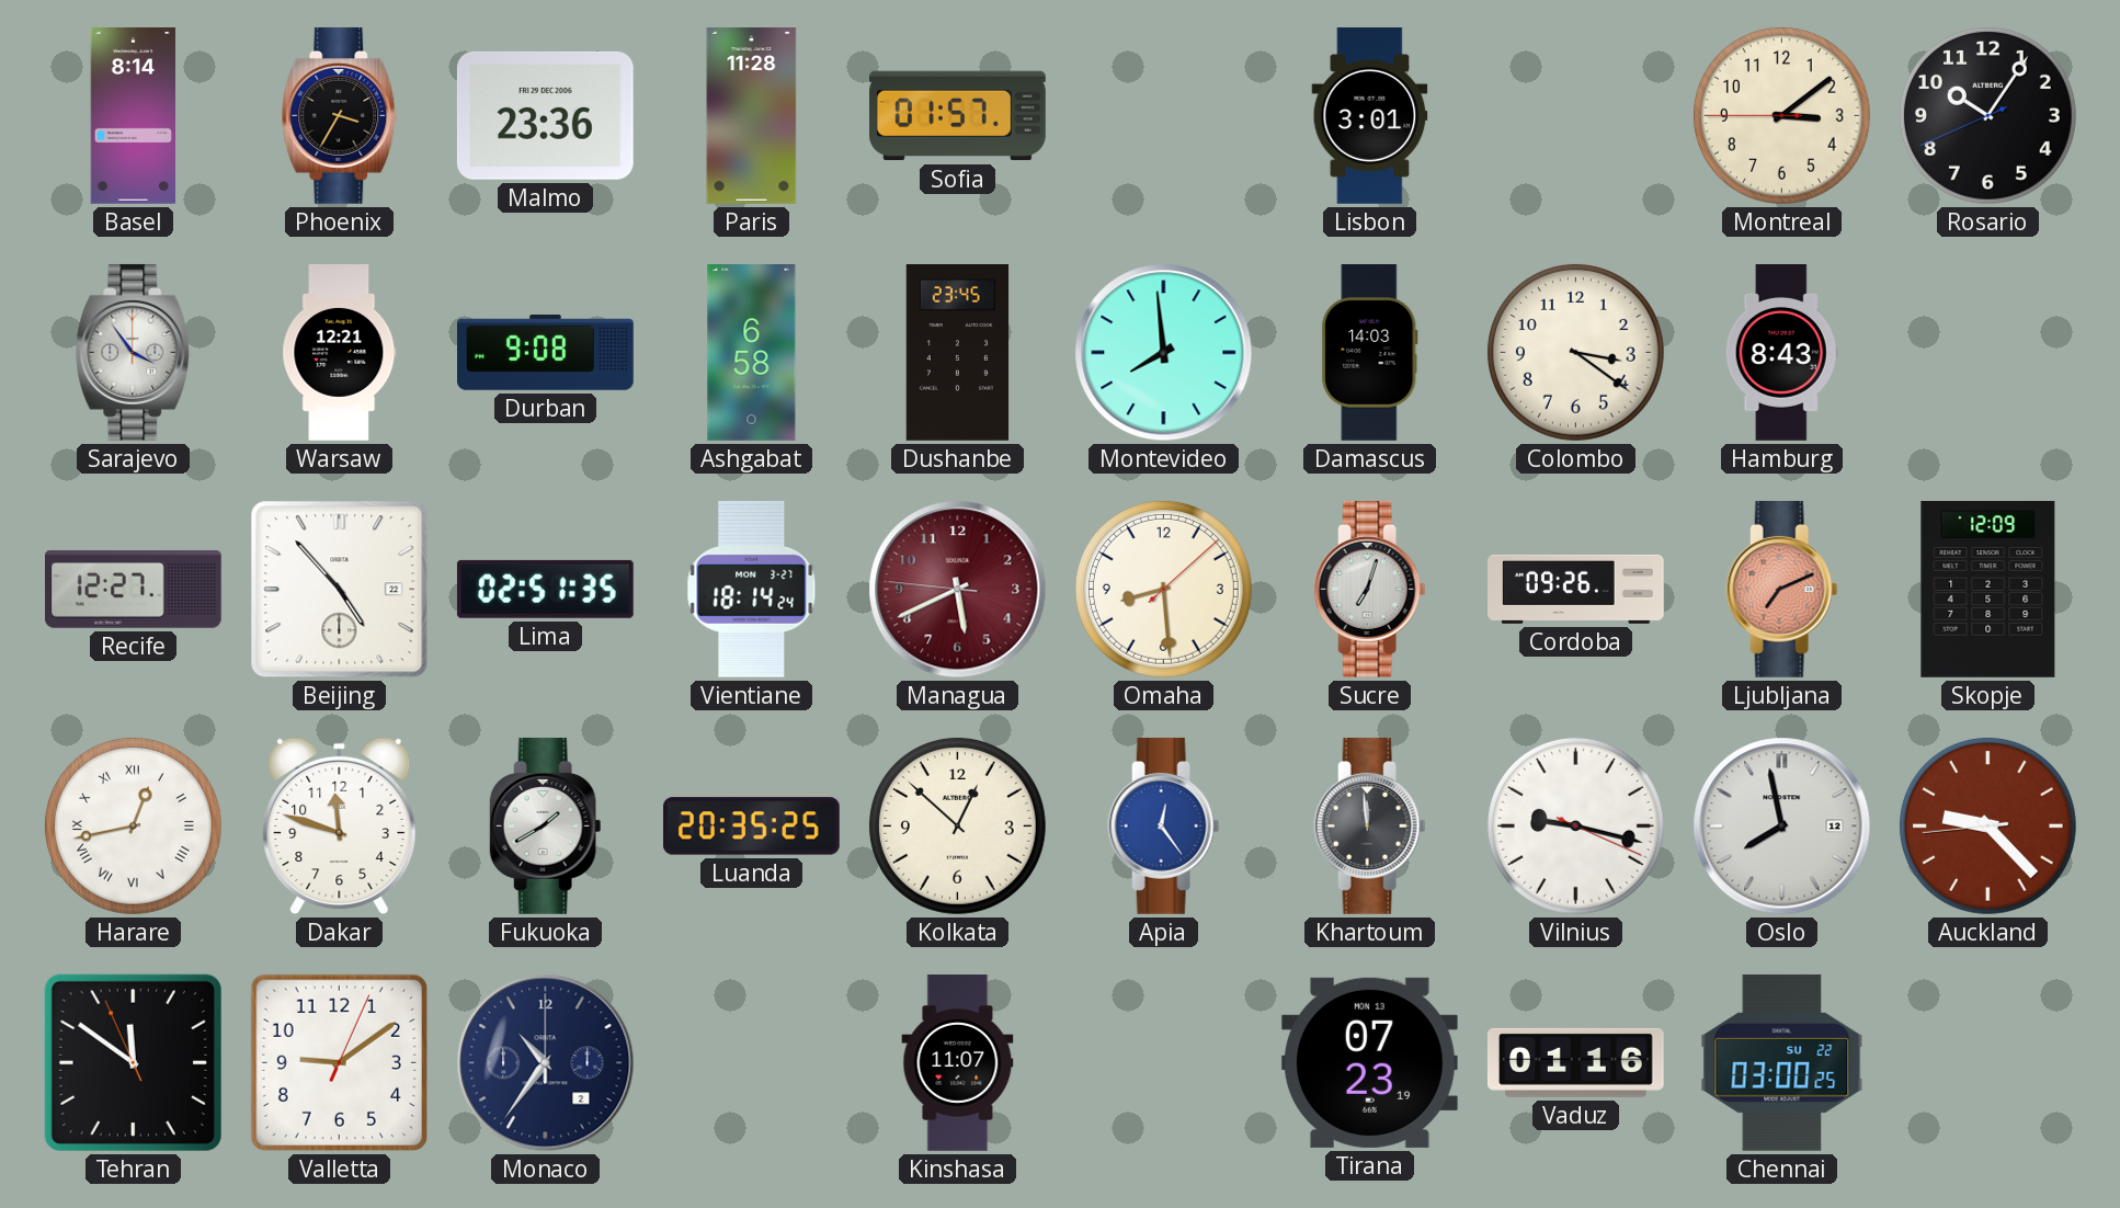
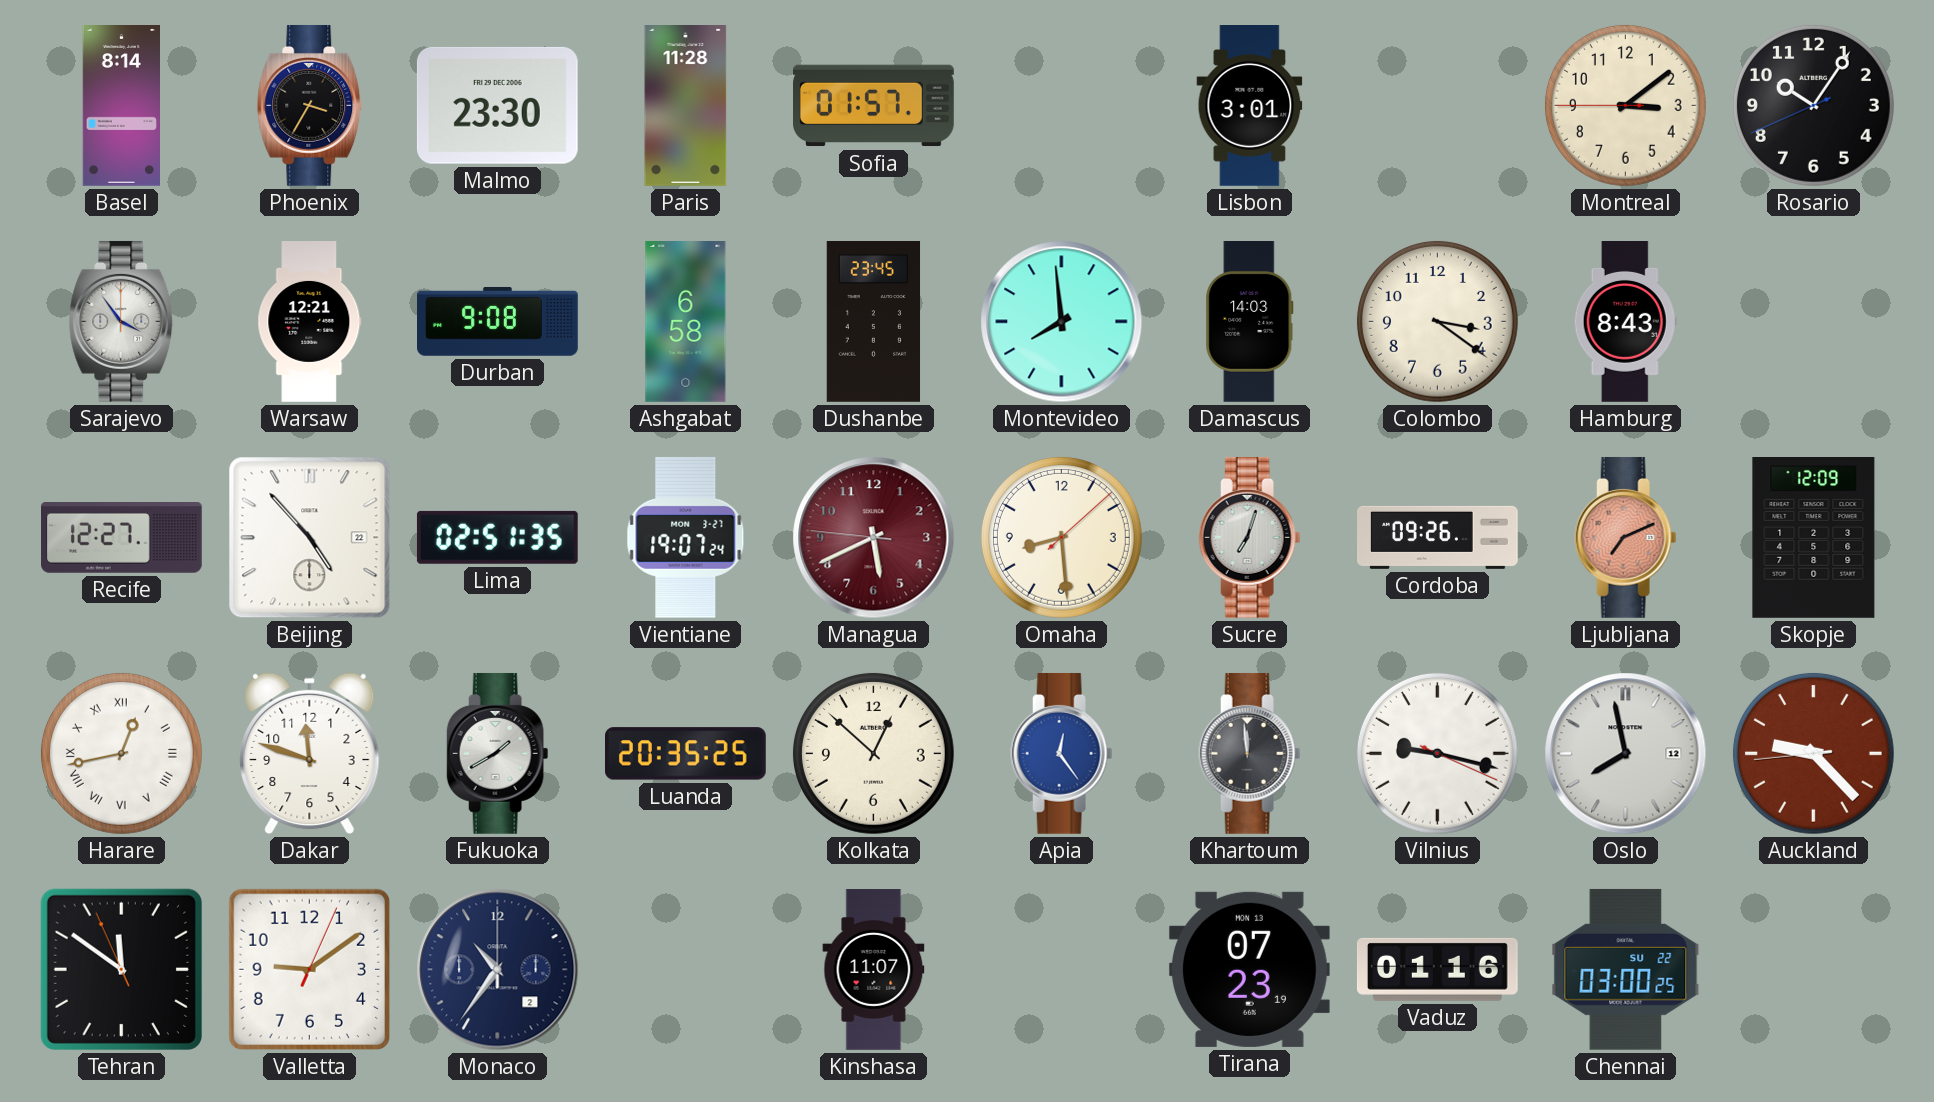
Malmo: 23:36 -> 23:30
Vientiane: 18:14 -> 19:07
